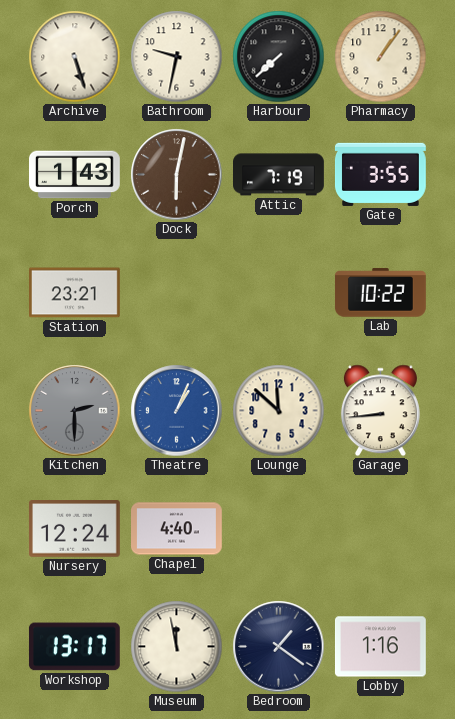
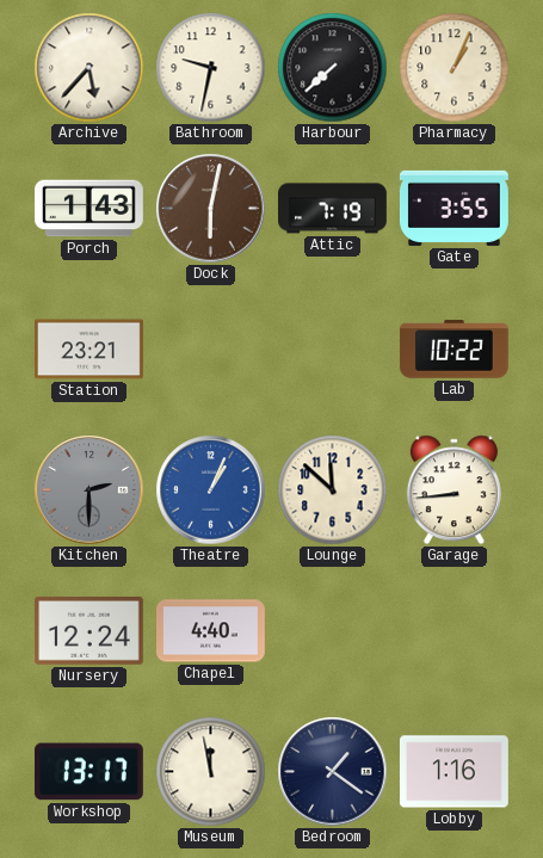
Archive: 5:27 -> 5:37
Pharmacy: 1:06 -> 1:04
